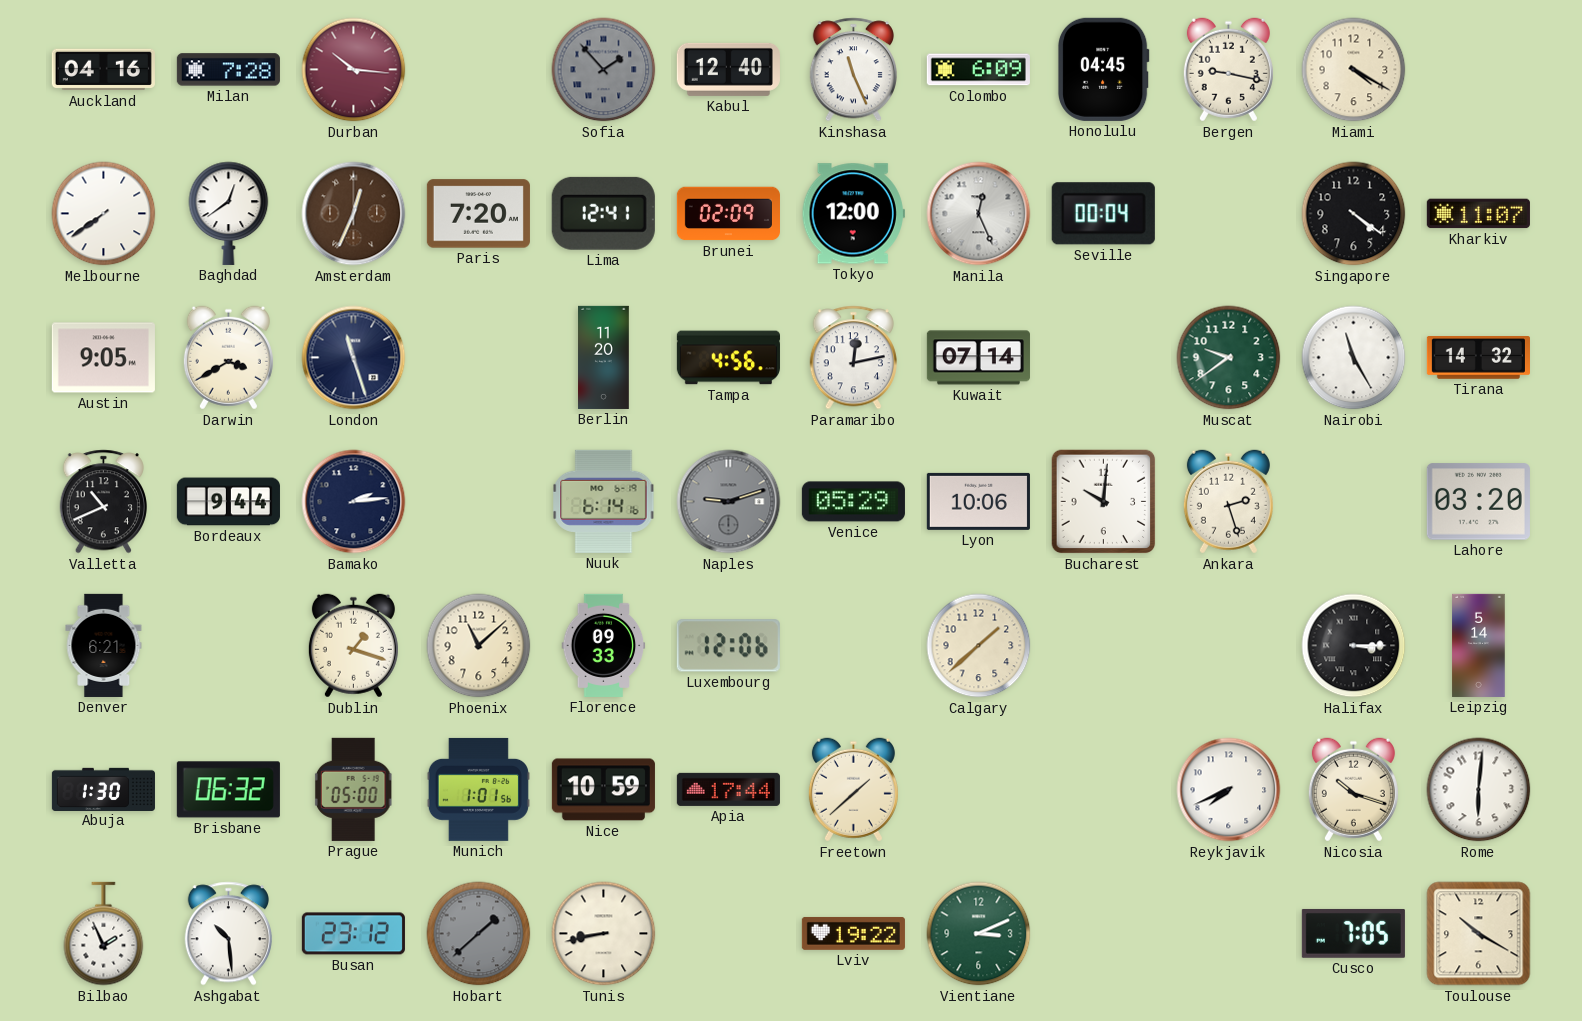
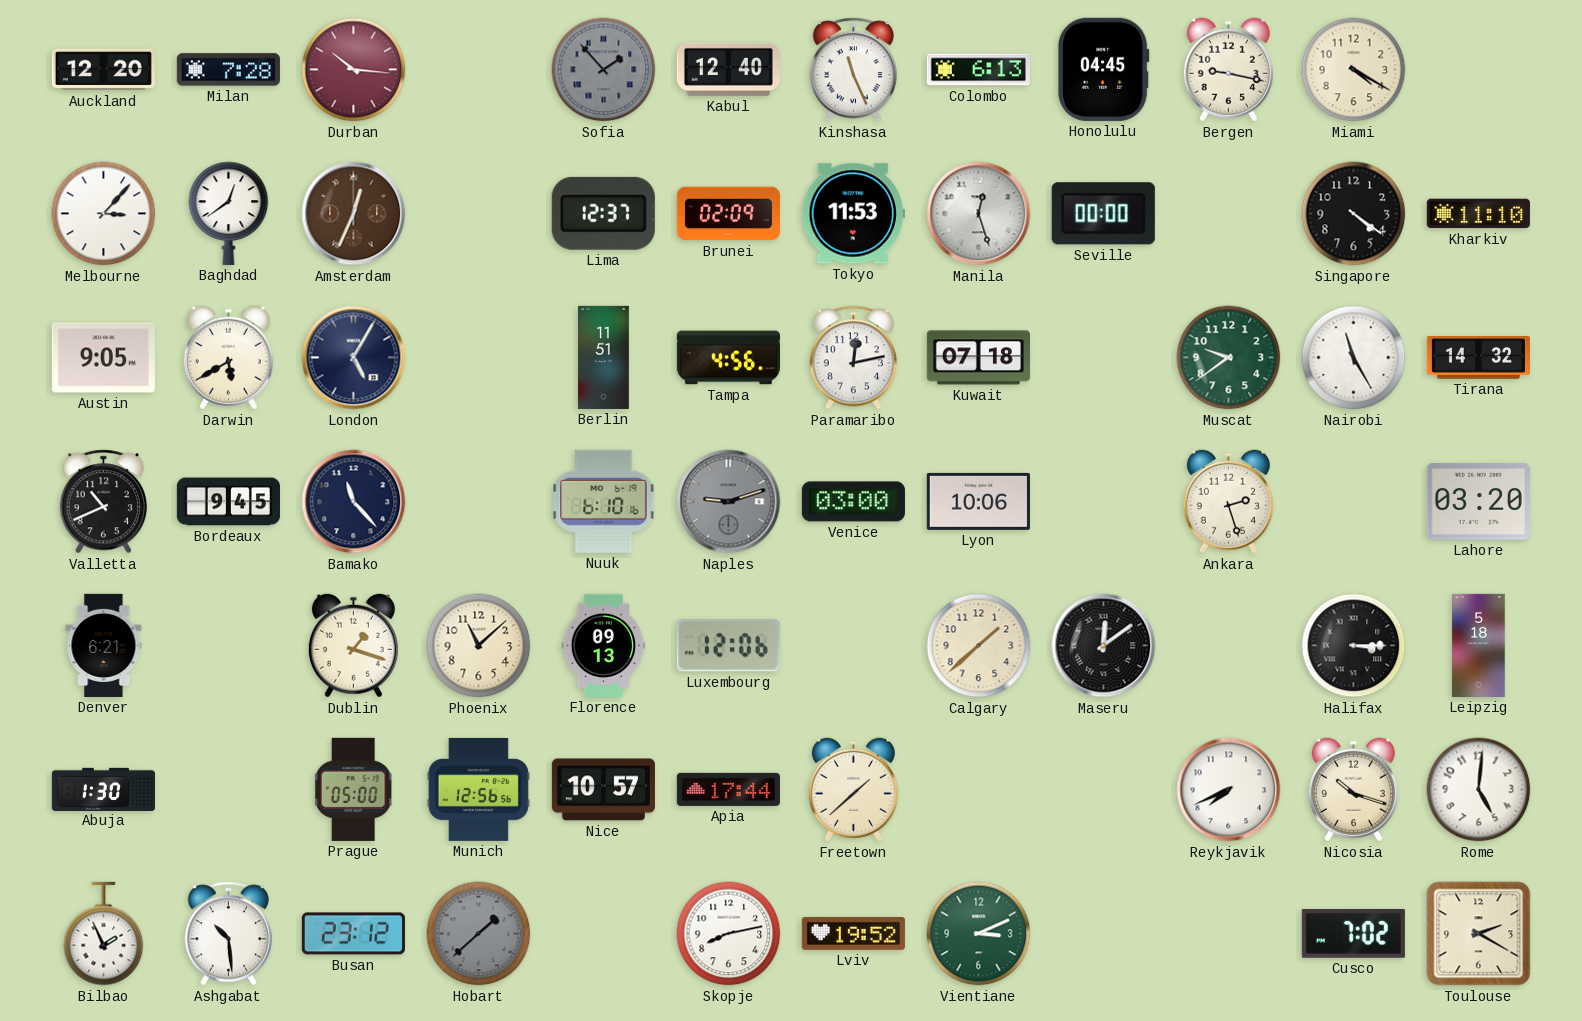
Auckland: 04:16 -> 12:20
Colombo: 6:09 -> 6:13
Melbourne: 7:39 -> 3:07
Paris: 7:20 -> none
Lima: 12:41 -> 12:37
Tokyo: 12:00 -> 11:53
Manila: 12:26 -> 12:27
Seville: 00:04 -> 00:00
Kharkiv: 11:07 -> 11:10
Darwin: 3:40 -> 5:40
London: 11:27 -> 5:05
Berlin: 11:20 -> 11:51
Kuwait: 07:14 -> 07:18
Bordeaux: 9:44 -> 9:45
Bamako: 2:14 -> 11:23
Nuuk: 6:14 -> 6:10
Venice: 05:29 -> 03:00
Bucharest: 10:01 -> none
Florence: 09:33 -> 09:13
Maseru: none -> 12:09
Leipzig: 5:14 -> 5:18
Brisbane: 06:32 -> none
Munich: 1:01 -> 12:56
Nice: 10:59 -> 10:57
Rome: 6:01 -> 5:01
Tunis: 8:43 -> none
Skopje: none -> 8:13
Lviv: 19:22 -> 19:52
Cusco: 7:05 -> 7:02
Toulouse: 10:20 -> 2:20
